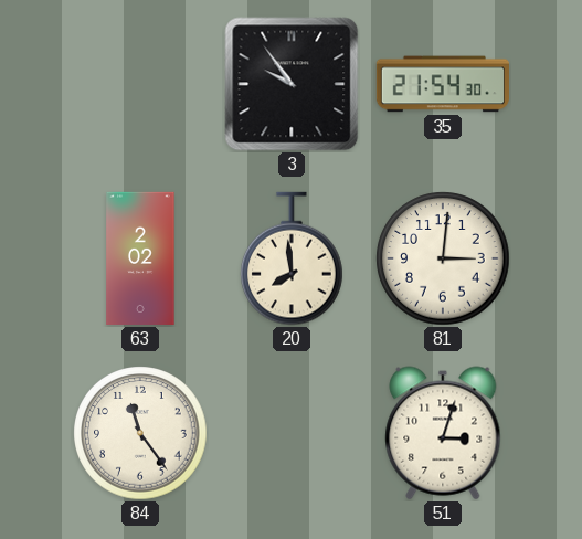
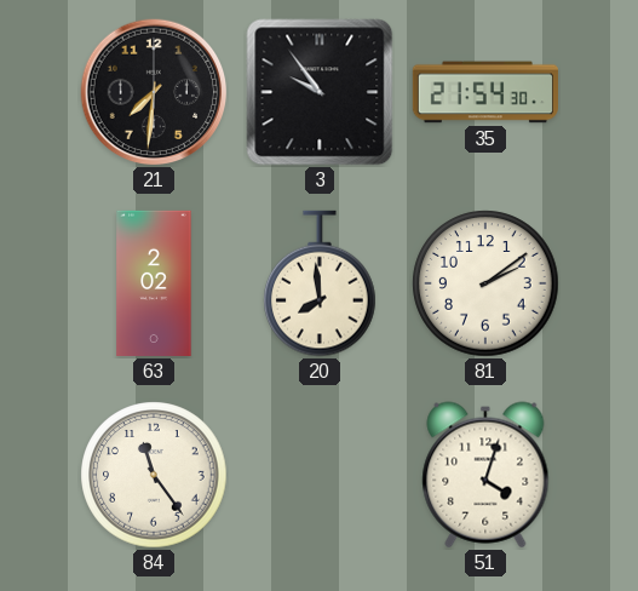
21: none -> 7:31
81: 3:01 -> 2:09
51: 3:03 -> 4:03
